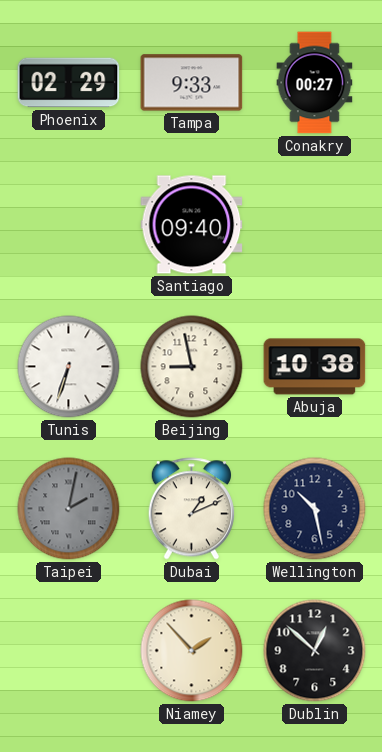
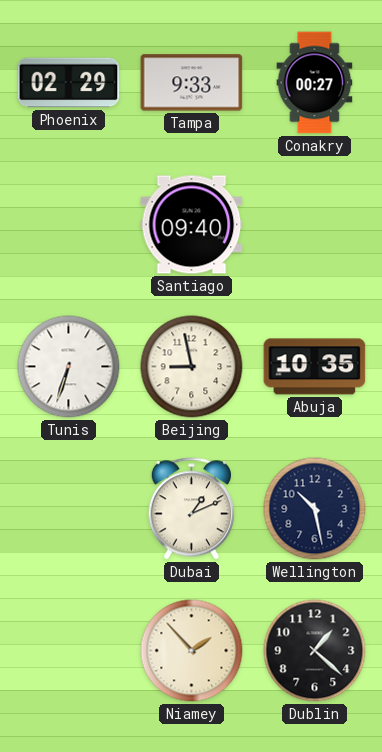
Abuja: 10:38 -> 10:35
Taipei: 2:02 -> none
Dublin: 12:52 -> 1:22
